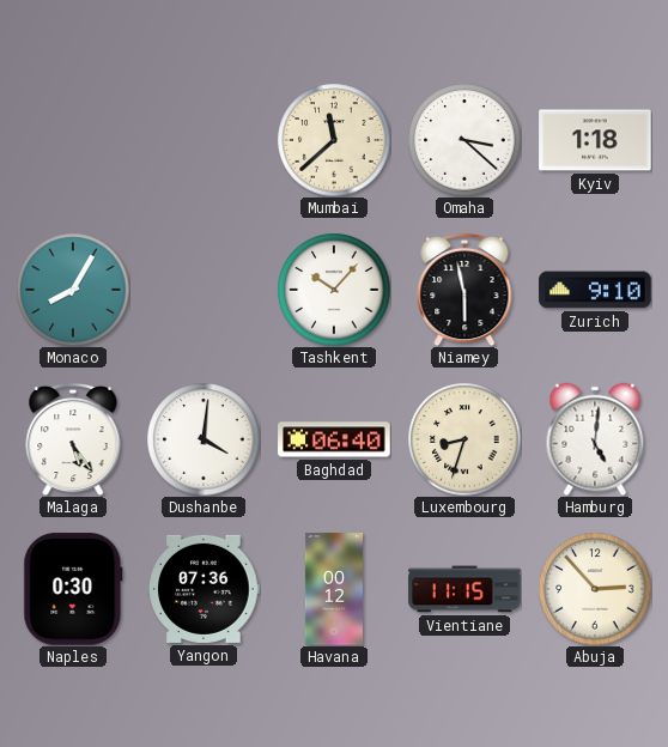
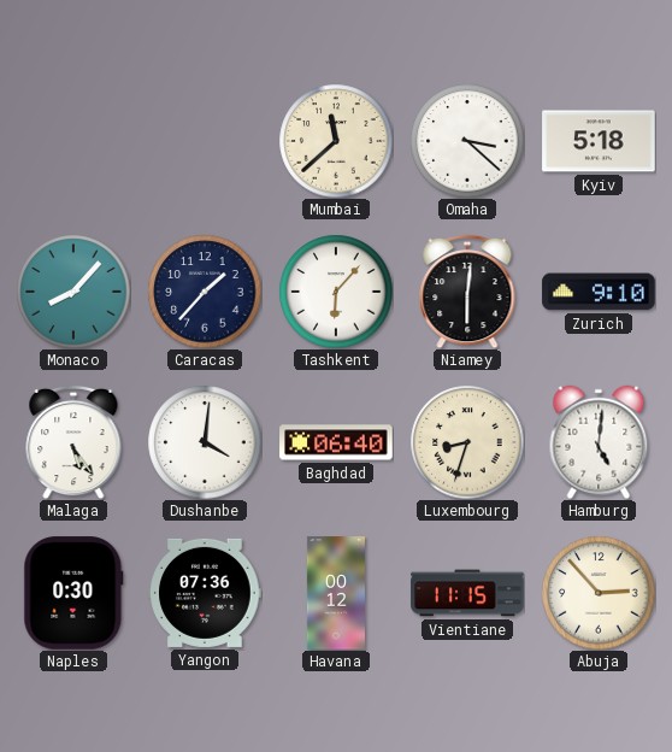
Kyiv: 1:18 -> 5:18
Monaco: 8:05 -> 8:07
Caracas: none -> 1:37
Tashkent: 10:07 -> 6:07
Niamey: 5:58 -> 6:01
